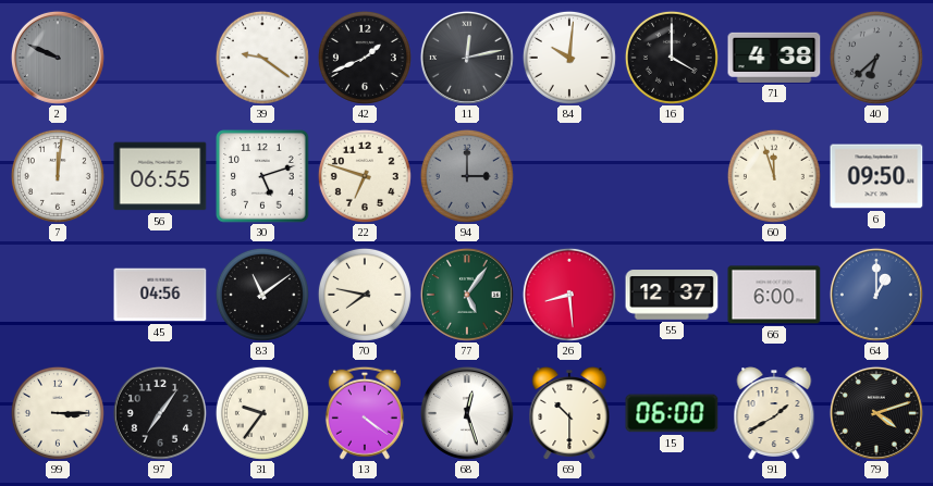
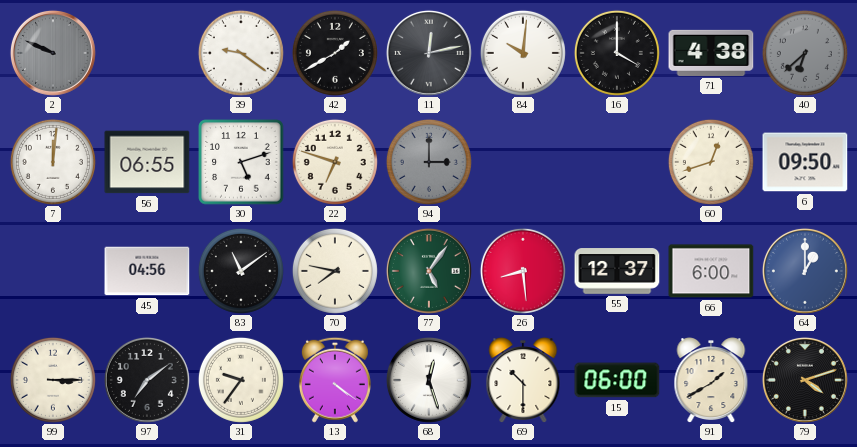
42: 1:41 -> 1:40
60: 11:57 -> 12:42
97: 7:06 -> 7:09
